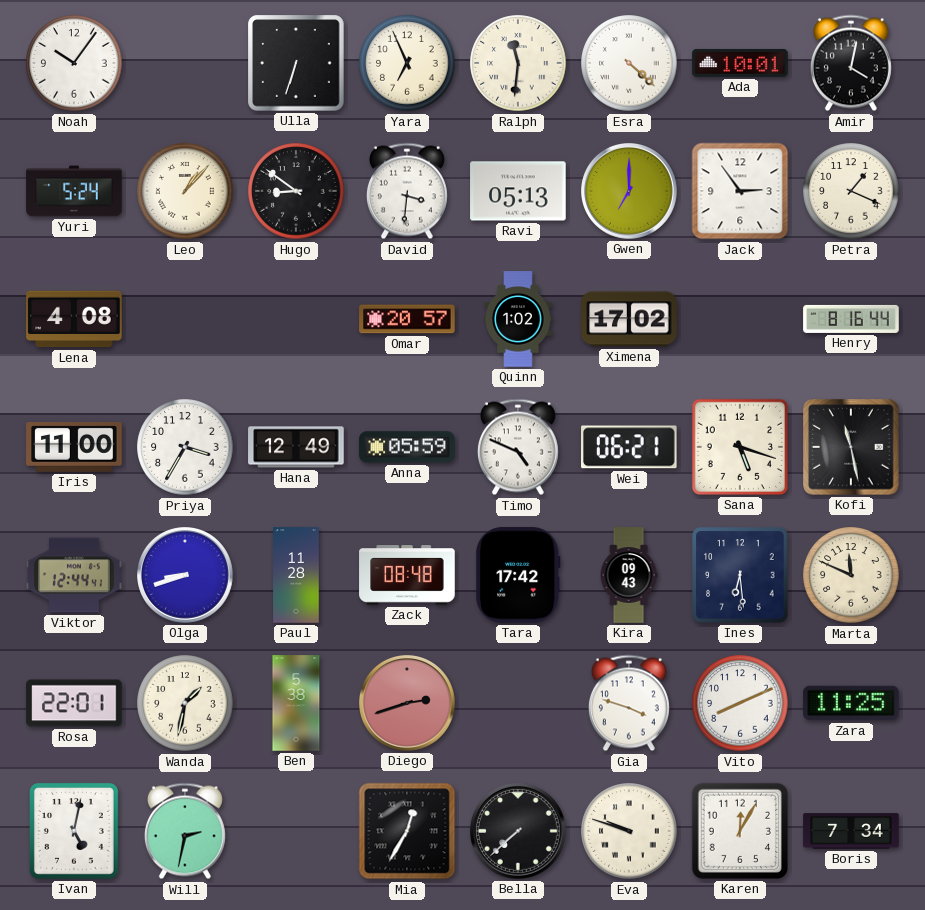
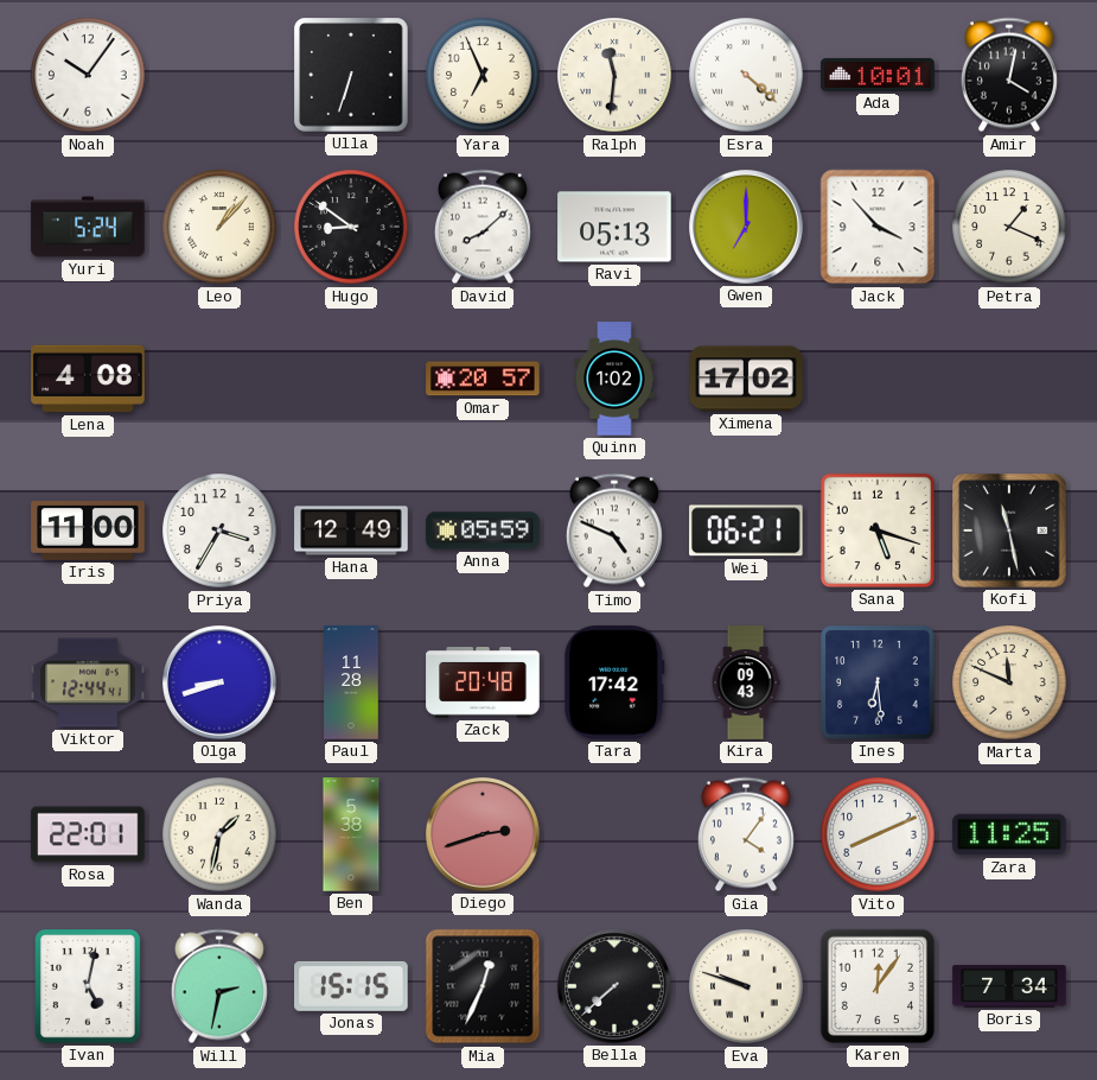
David: 3:31 -> 8:08
Jack: 2:54 -> 3:53
Henry: 8:16 -> none
Zack: 08:48 -> 20:48
Gia: 3:48 -> 4:06
Jonas: none -> 15:15
Mia: 12:35 -> 12:34
Karen: 12:05 -> 12:06
